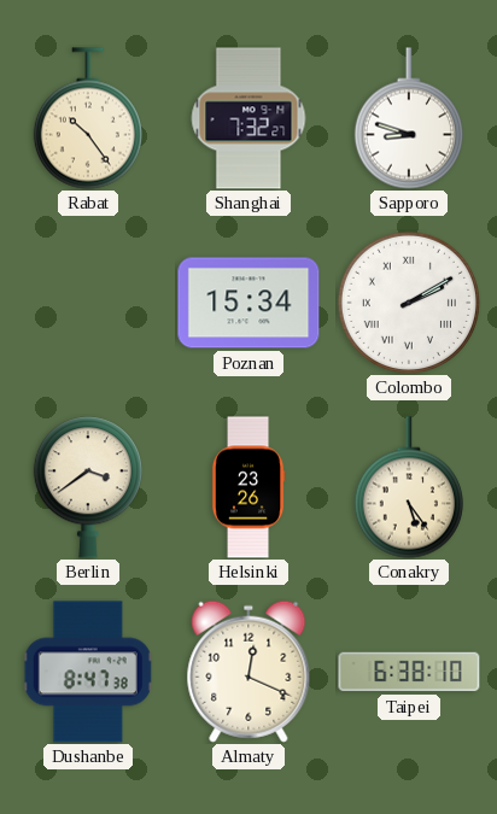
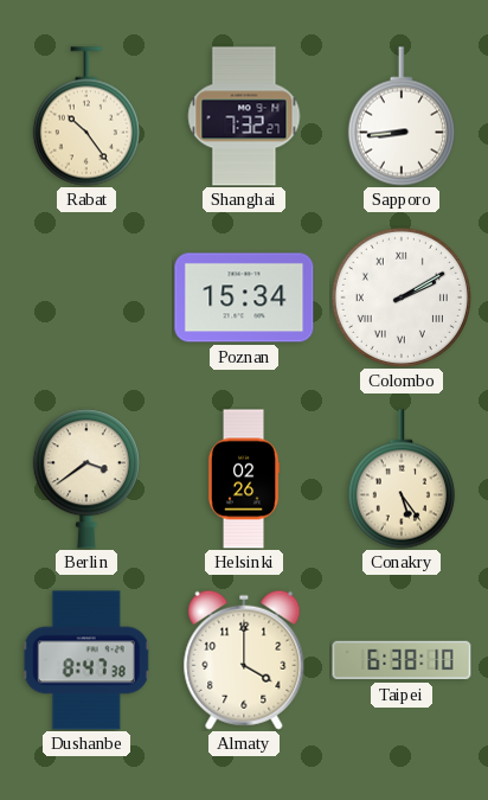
Sapporo: 8:48 -> 8:44
Helsinki: 23:26 -> 02:26
Almaty: 12:19 -> 4:00
